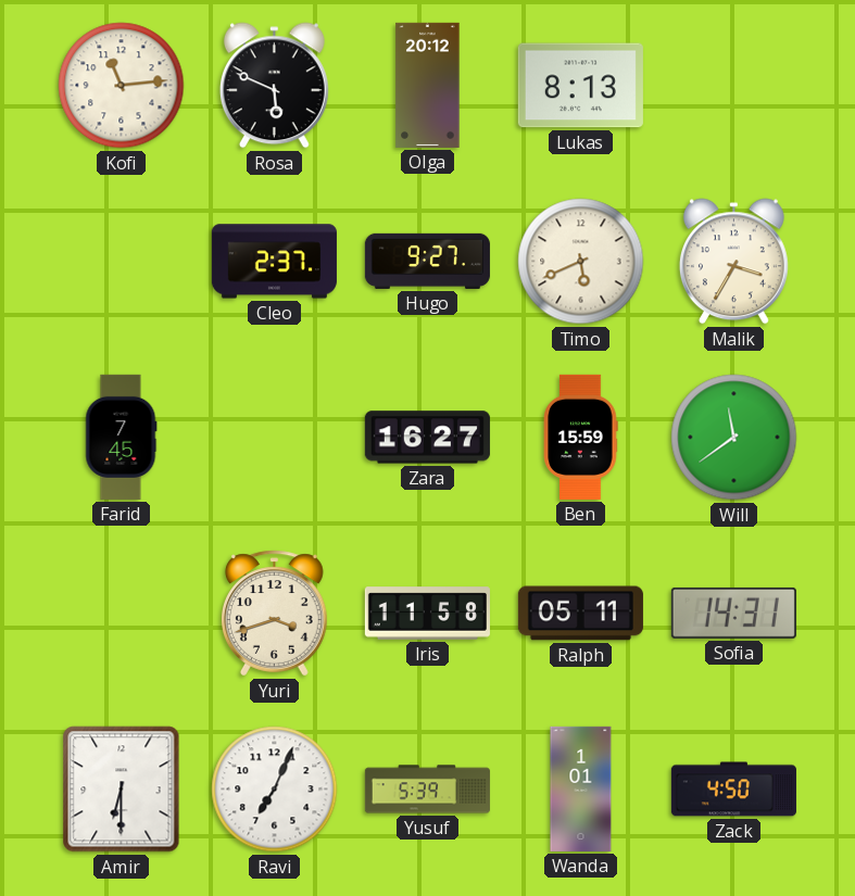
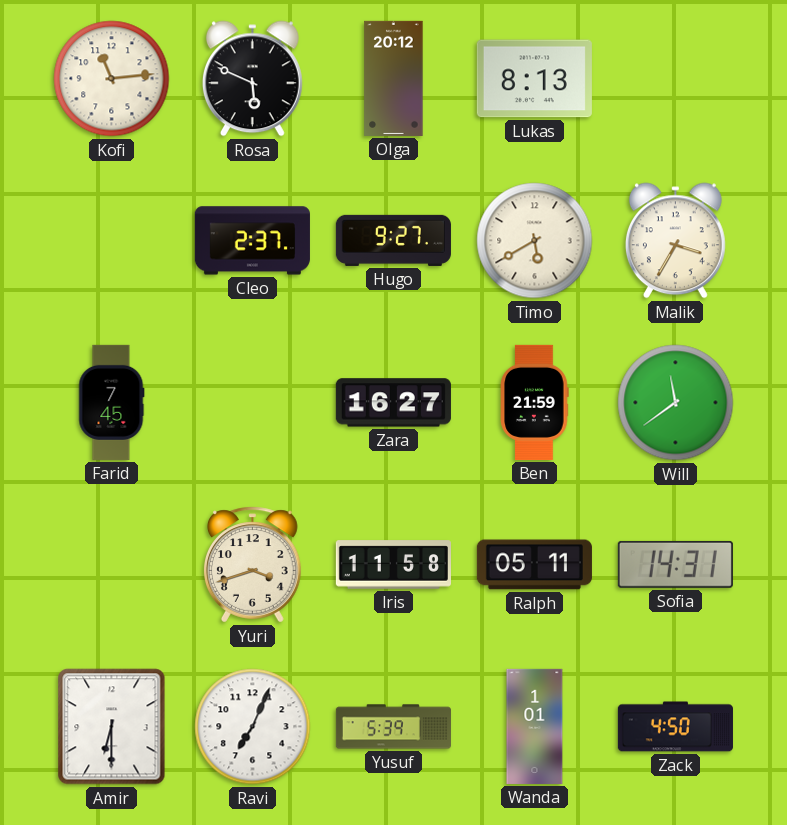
Timo: 5:41 -> 5:40
Ben: 15:59 -> 21:59
